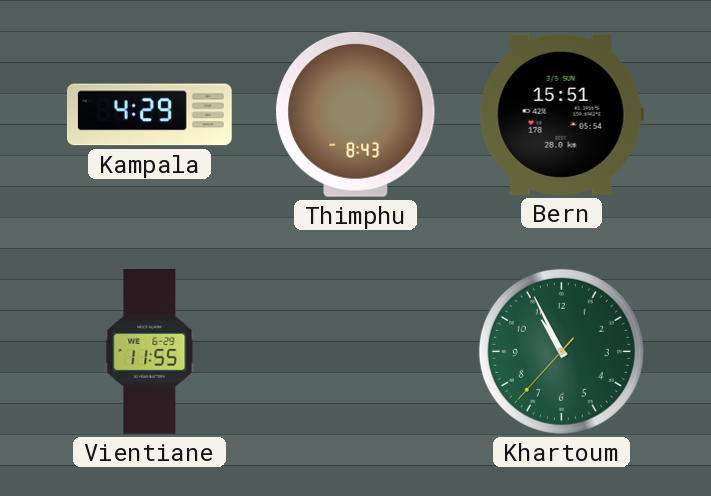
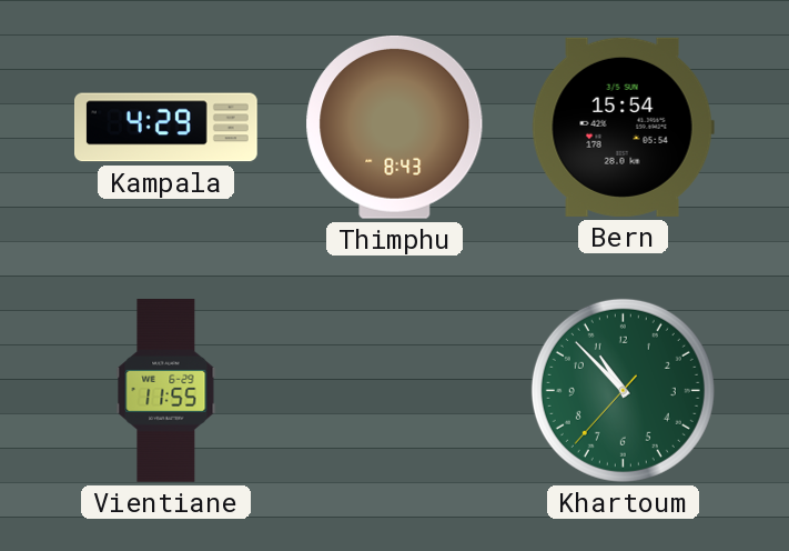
Bern: 15:51 -> 15:54
Khartoum: 10:55 -> 10:52
